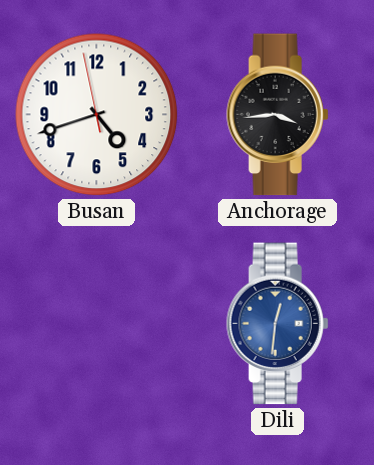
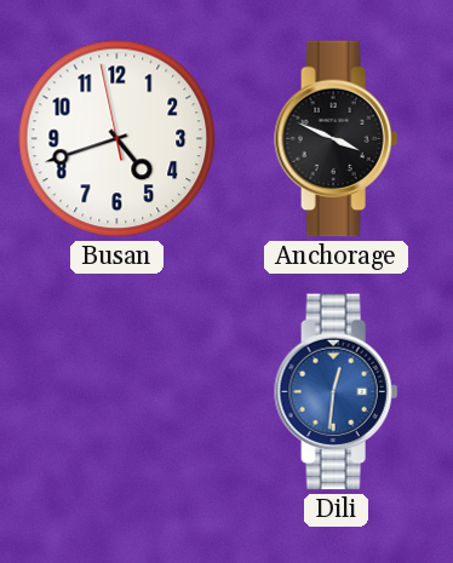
Anchorage: 3:44 -> 3:49
